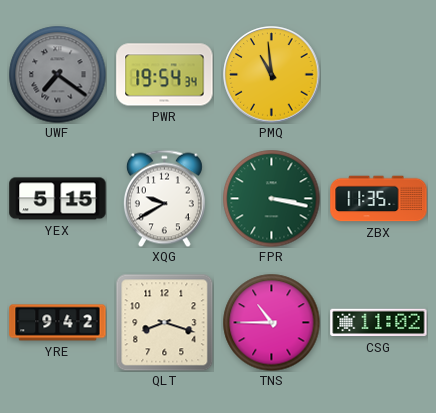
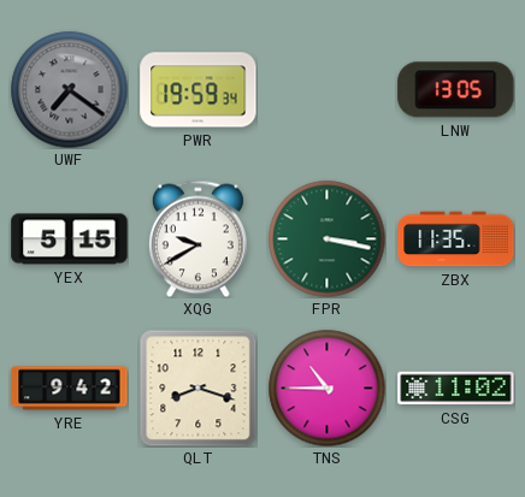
PWR: 19:54 -> 19:59
PMQ: 10:59 -> none
LNW: none -> 13:05
